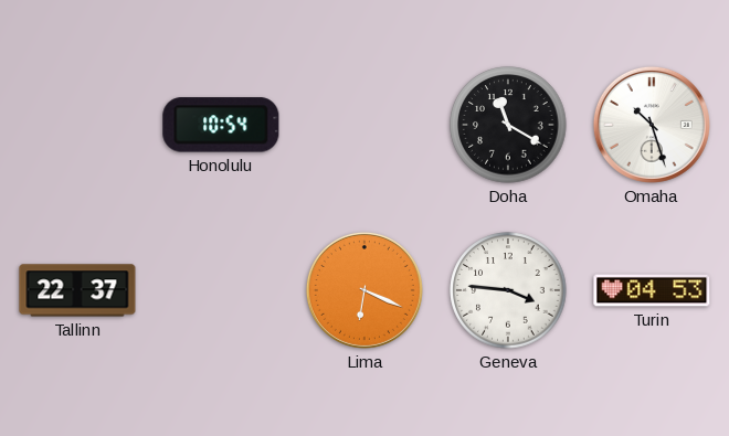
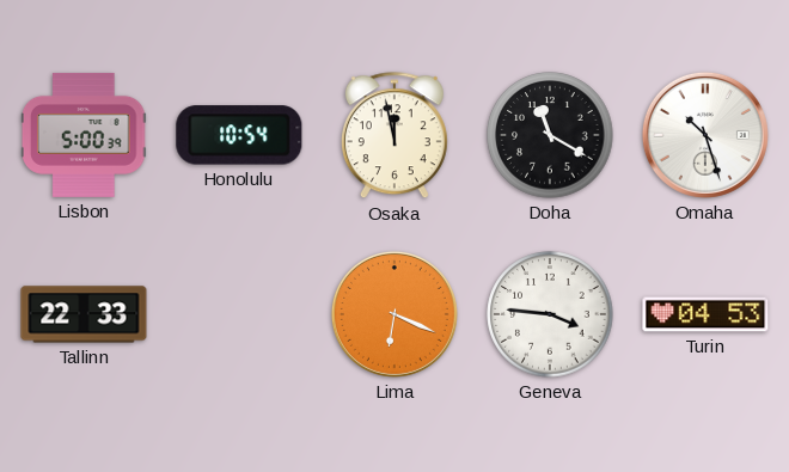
Lisbon: none -> 5:00
Osaka: none -> 11:58
Tallinn: 22:37 -> 22:33
